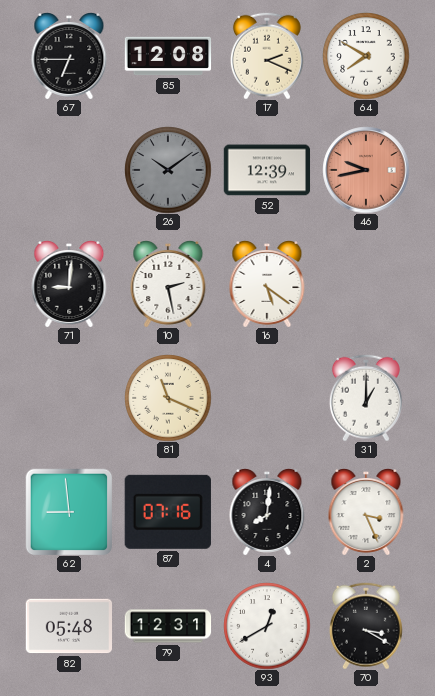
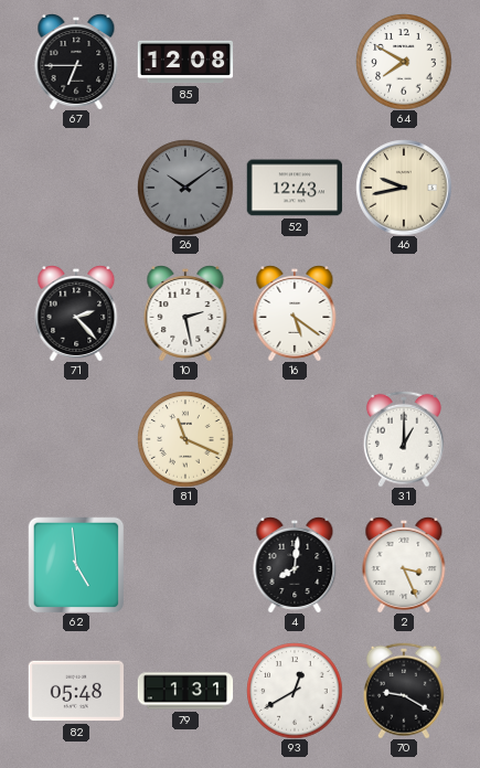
17: 2:19 -> none
52: 12:39 -> 12:43
46 dial: salmon -> cream
71: 9:01 -> 2:23
62: 8:59 -> 4:59
87: 07:16 -> none
79: 12:31 -> 1:31
70: 3:20 -> 9:20
